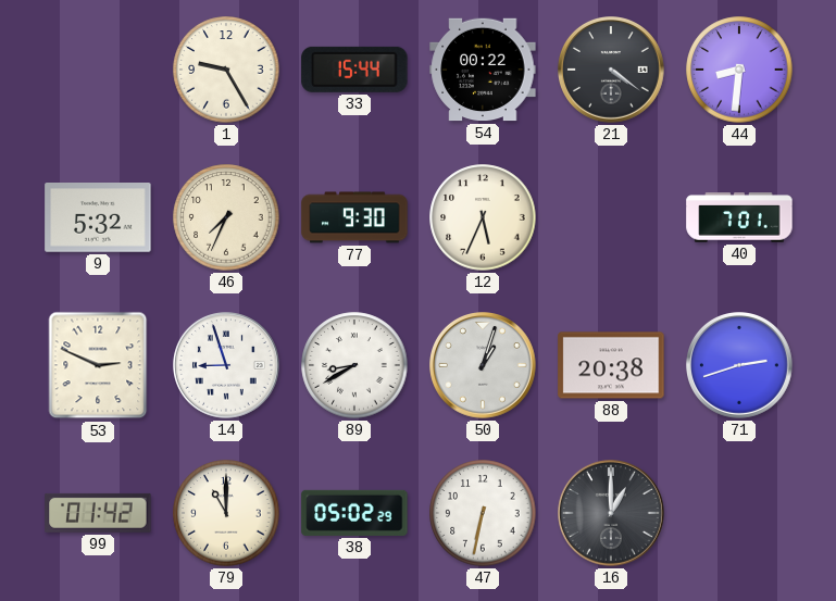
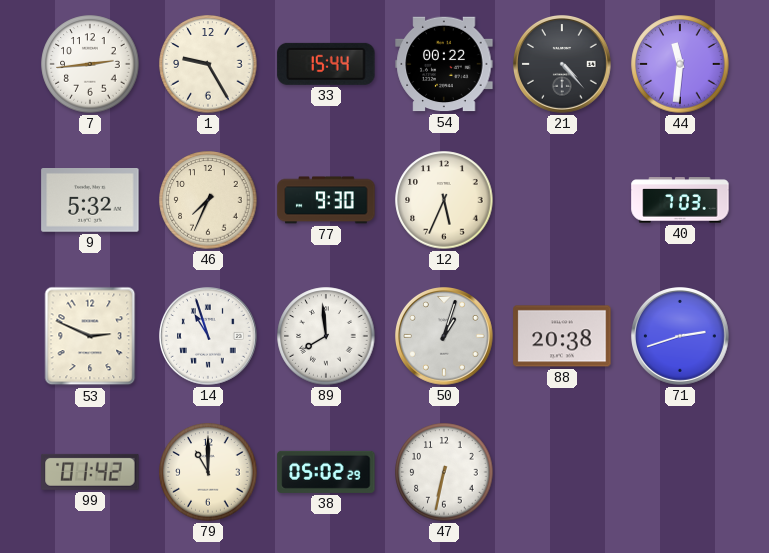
7: none -> 2:44
21: 4:21 -> 4:23
44: 8:31 -> 11:31
40: 7:01 -> 7:03
14: 8:57 -> 10:57
89: 8:40 -> 7:59
16: 1:00 -> none
